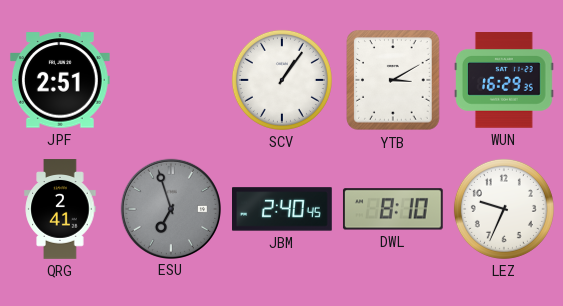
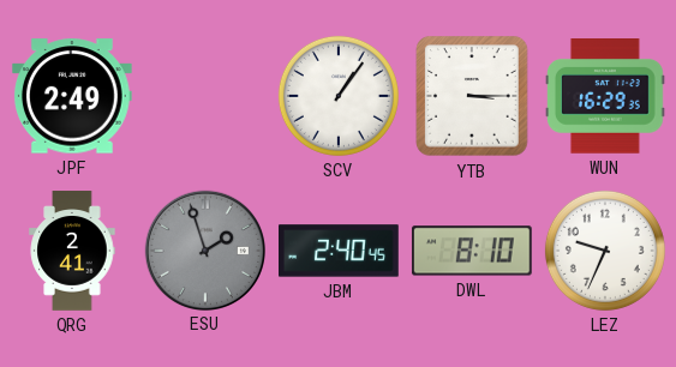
JPF: 2:51 -> 2:49
YTB: 3:10 -> 3:15
ESU: 6:57 -> 1:57
